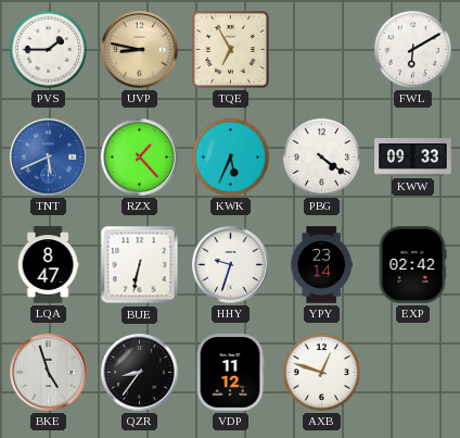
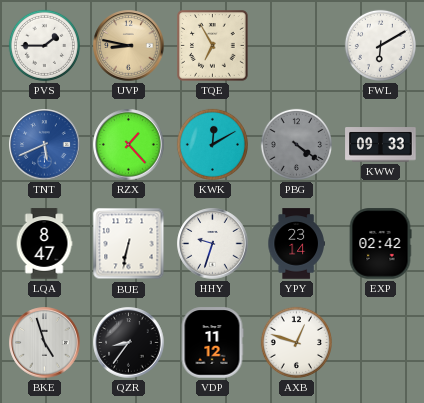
KWK: 5:34 -> 12:10
PBG dial: white -> grey
